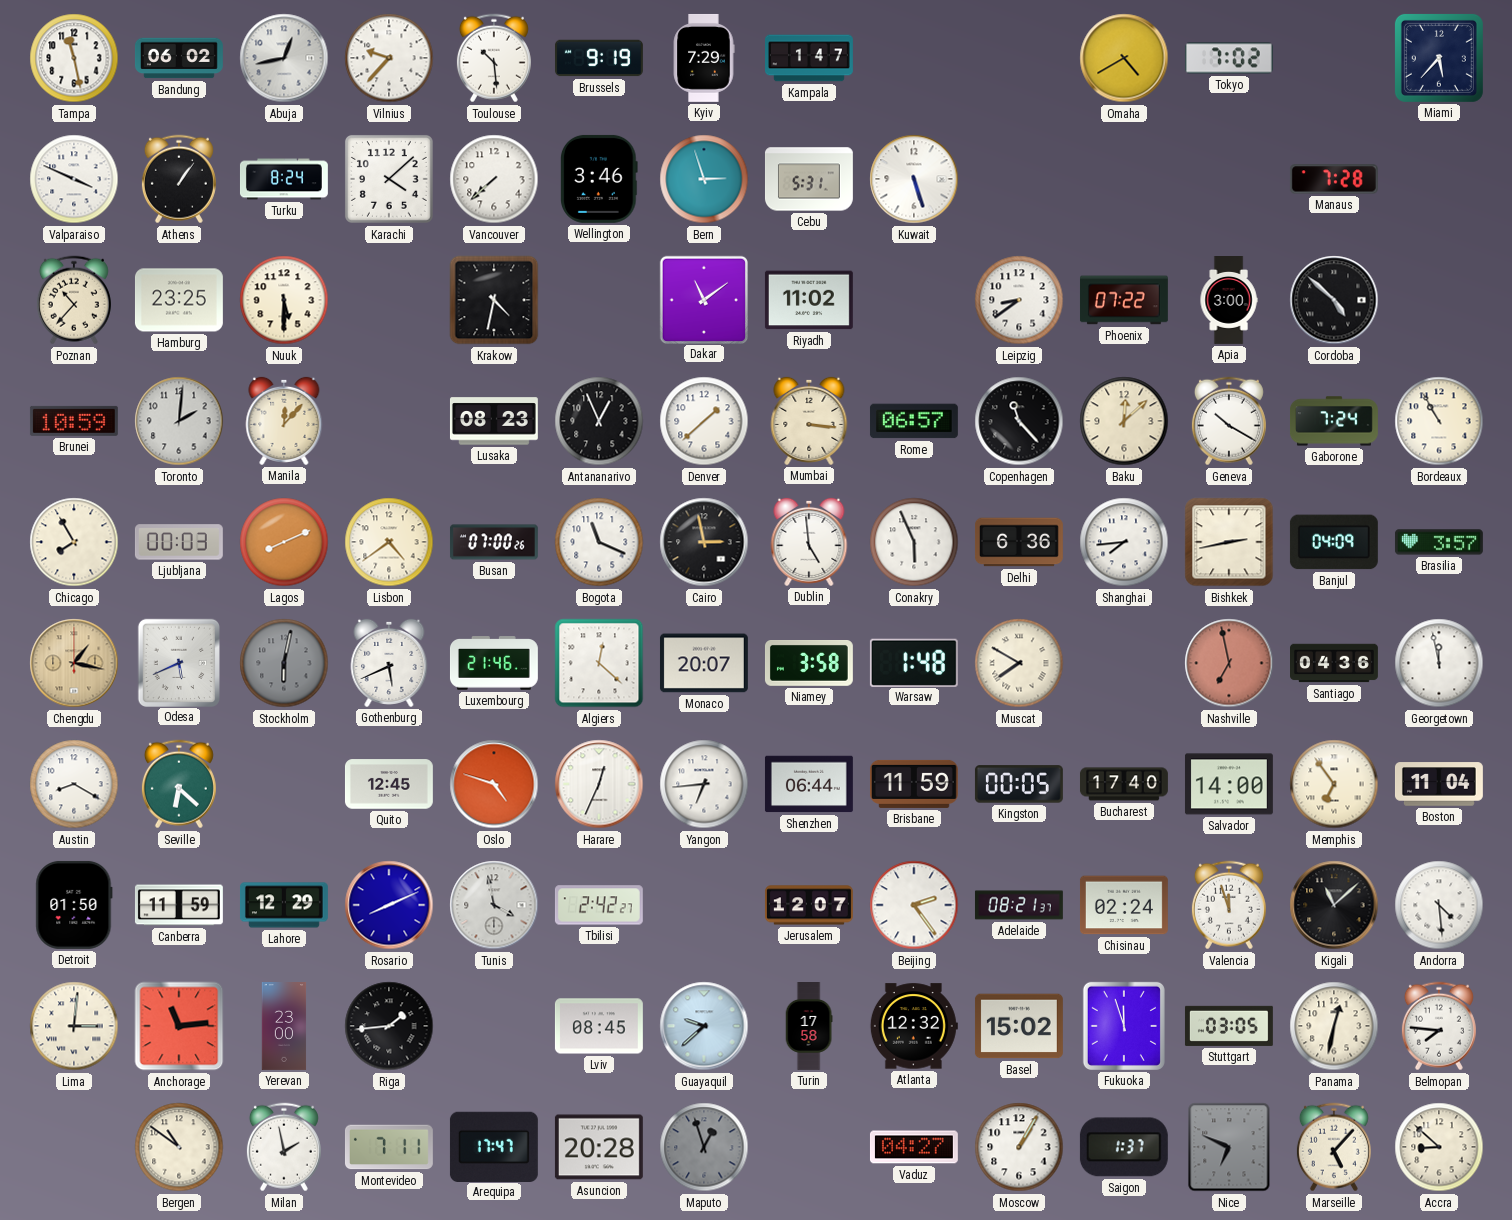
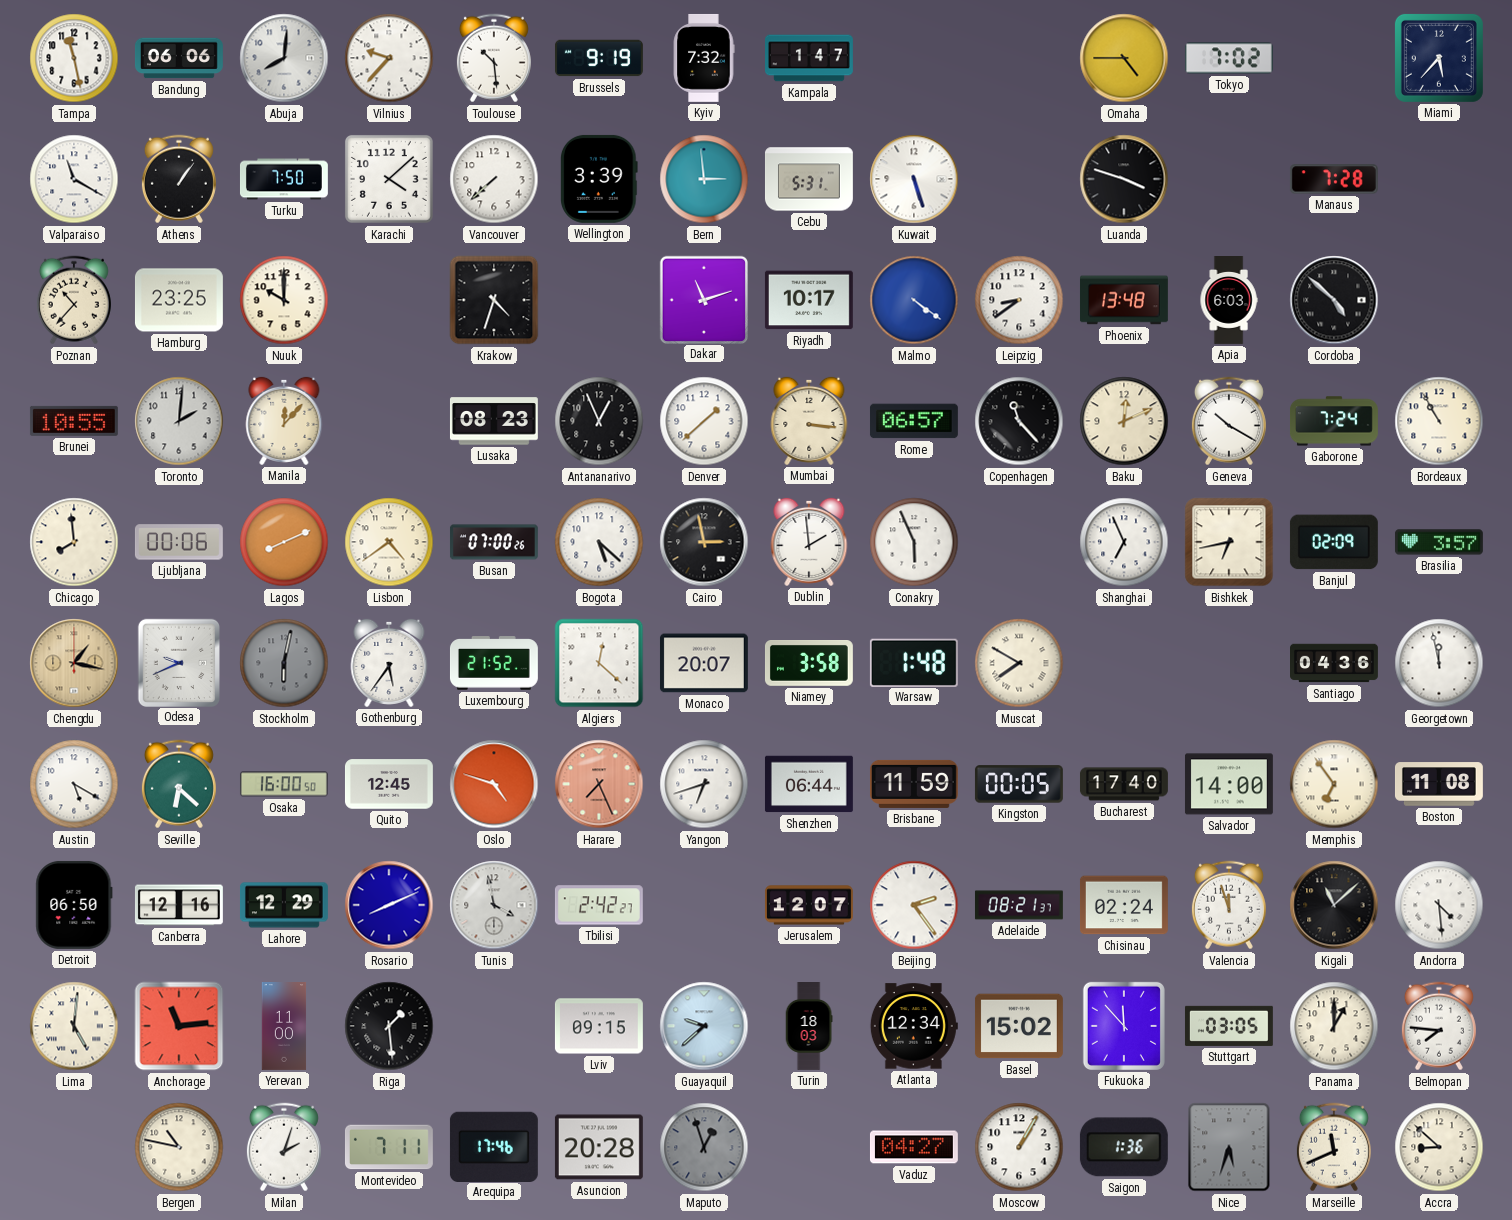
Bandung: 06:02 -> 06:06
Abuja: 12:43 -> 8:01
Kyiv: 7:29 -> 7:32
Omaha: 4:40 -> 4:45
Valparaiso: 3:49 -> 11:20
Turku: 8:24 -> 7:50
Wellington: 3:46 -> 3:39
Bern: 2:57 -> 2:59
Luanda: none -> 3:48
Nuuk: 5:30 -> 10:00
Krakow: 4:32 -> 4:33
Dakar: 11:09 -> 11:12
Riyadh: 11:02 -> 10:17
Malmo: none -> 4:21
Phoenix: 07:22 -> 13:48
Apia: 3:00 -> 6:03
Brunei: 10:59 -> 10:55
Baku: 12:08 -> 12:11
Chicago: 7:55 -> 7:59
Ljubljana: 00:03 -> 00:06
Bogota: 11:19 -> 5:22
Dublin: 4:59 -> 1:59
Delhi: 6:36 -> none
Shanghai: 7:44 -> 6:56
Bishkek: 2:43 -> 6:43
Banjul: 04:09 -> 02:09
Odesa: 5:41 -> 9:41
Gothenburg: 5:41 -> 5:36
Luxembourg: 21:46 -> 21:52
Nashville: 6:58 -> none
Austin: 8:20 -> 5:20
Osaka: none -> 16:00
Harare: 12:34 -> 7:26
Harare dial: white -> salmon
Yangon: 6:44 -> 6:42
Boston: 11:04 -> 11:08
Detroit: 01:50 -> 06:50
Canberra: 11:59 -> 12:16
Lima: 3:01 -> 5:01
Yerevan: 23:00 -> 11:00
Riga: 1:44 -> 1:29
Lviv: 08:45 -> 09:15
Turin: 17:58 -> 18:03
Atlanta: 12:32 -> 12:34
Fukuoka: 11:57 -> 11:53
Panama: 12:32 -> 1:00
Bergen: 10:51 -> 10:47
Milan: 1:58 -> 2:03
Arequipa: 17:47 -> 17:46
Saigon: 1:37 -> 1:36
Nice: 6:49 -> 5:33
Marseille: 5:07 -> 11:41
